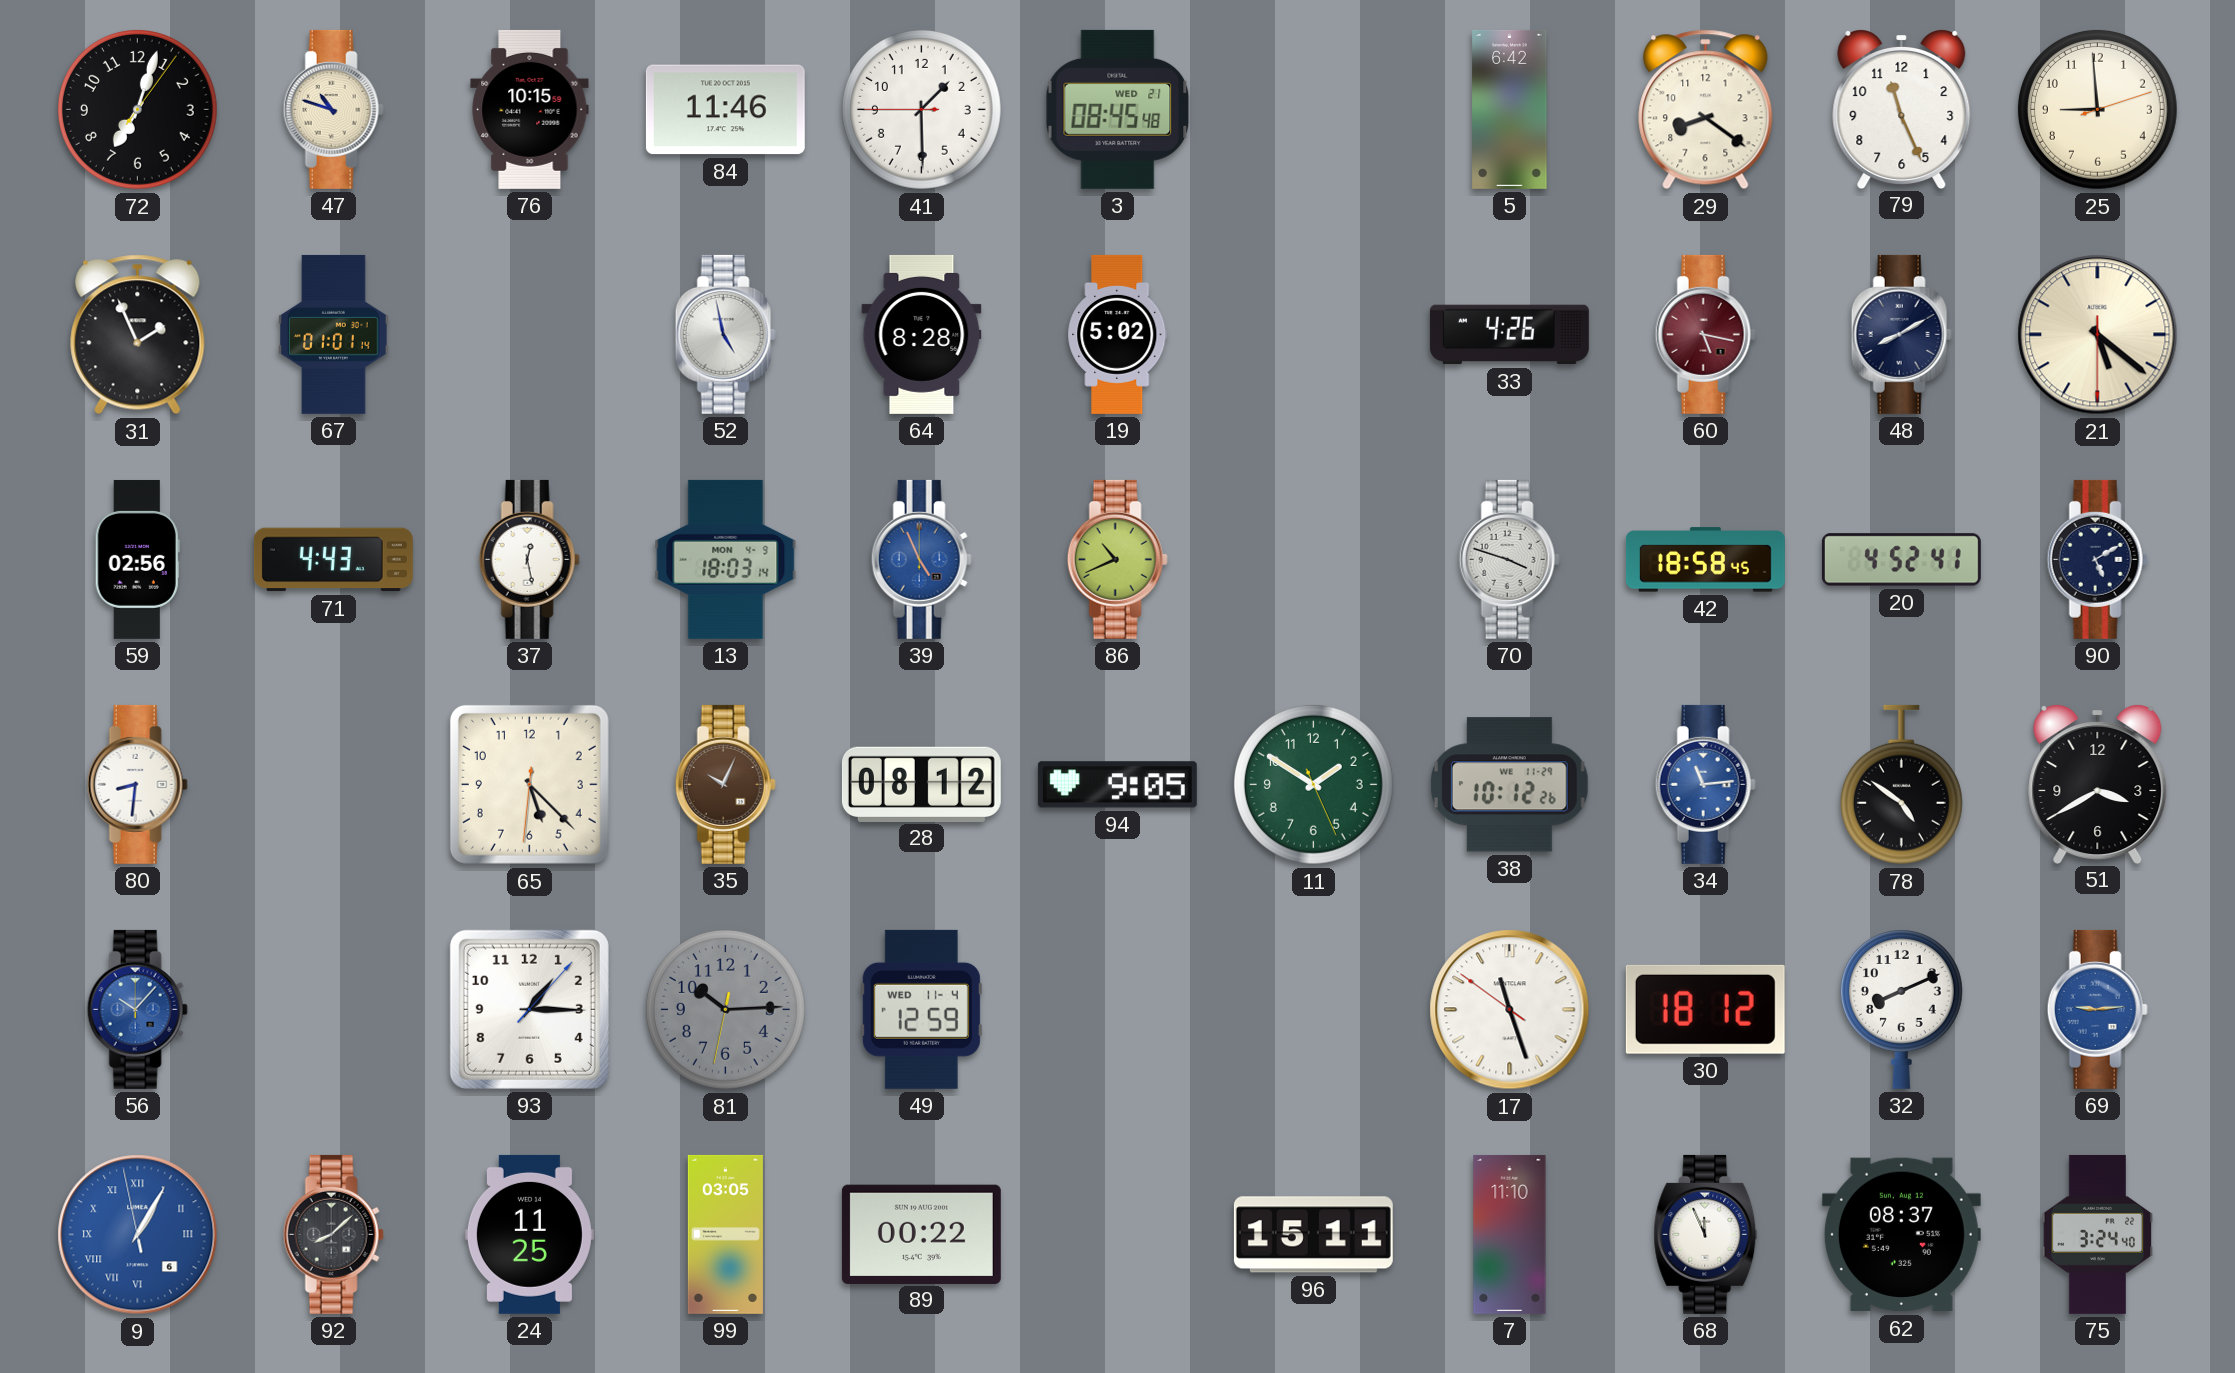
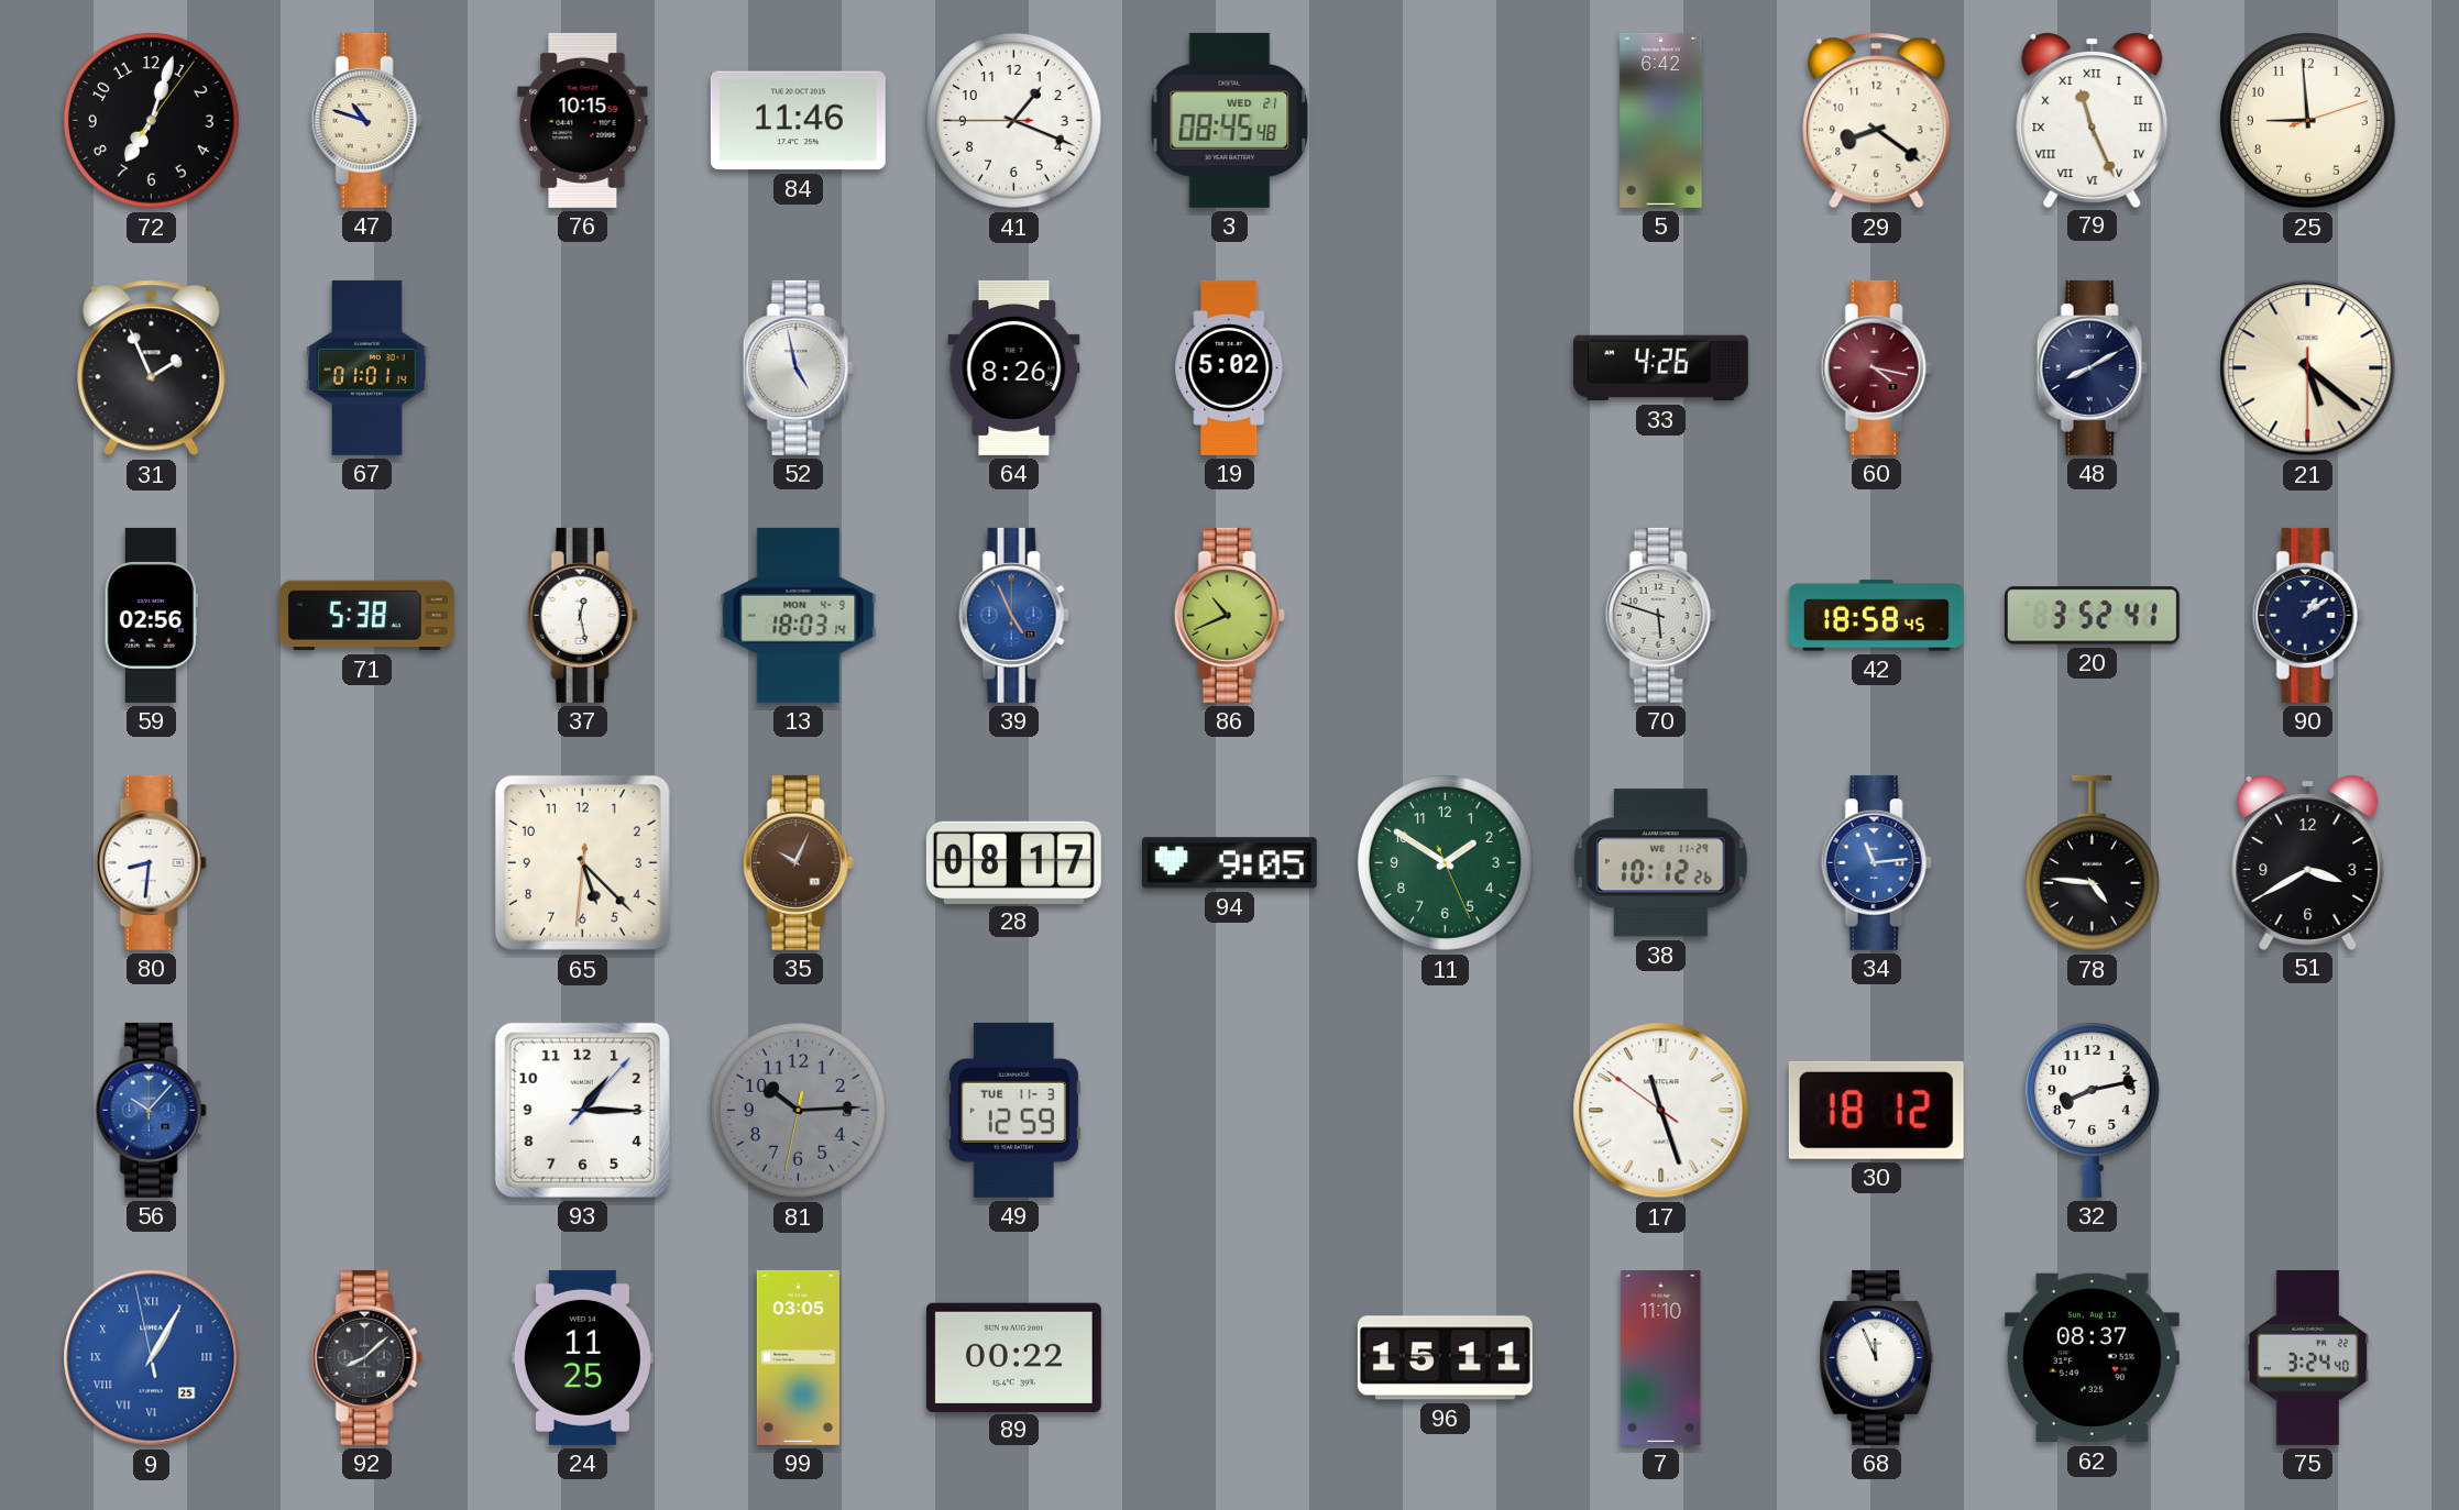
41: 1:29 -> 1:18
79 numerals: Arabic -> Roman
64: 8:28 -> 8:26
60: 5:17 -> 4:17
71: 4:43 -> 5:38
70: 3:48 -> 5:48
20: 4:52 -> 3:52
90: 5:10 -> 1:09
28: 08:12 -> 08:17
78: 4:51 -> 4:46
49 date: WED 11-4 -> TUE 11-3
32: 8:11 -> 8:13
69: 9:14 -> none
9 date: 6 -> 25
